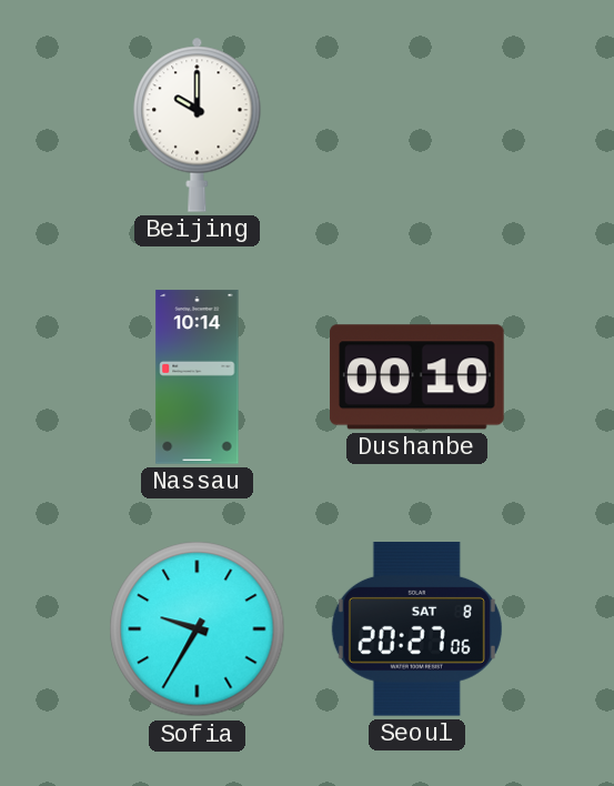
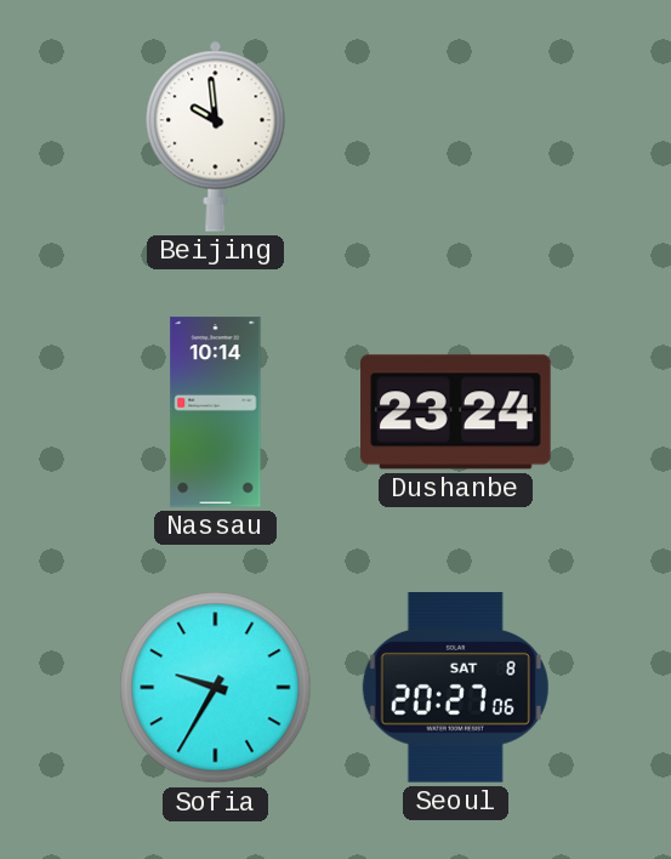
Beijing: 10:00 -> 9:59
Dushanbe: 00:10 -> 23:24
